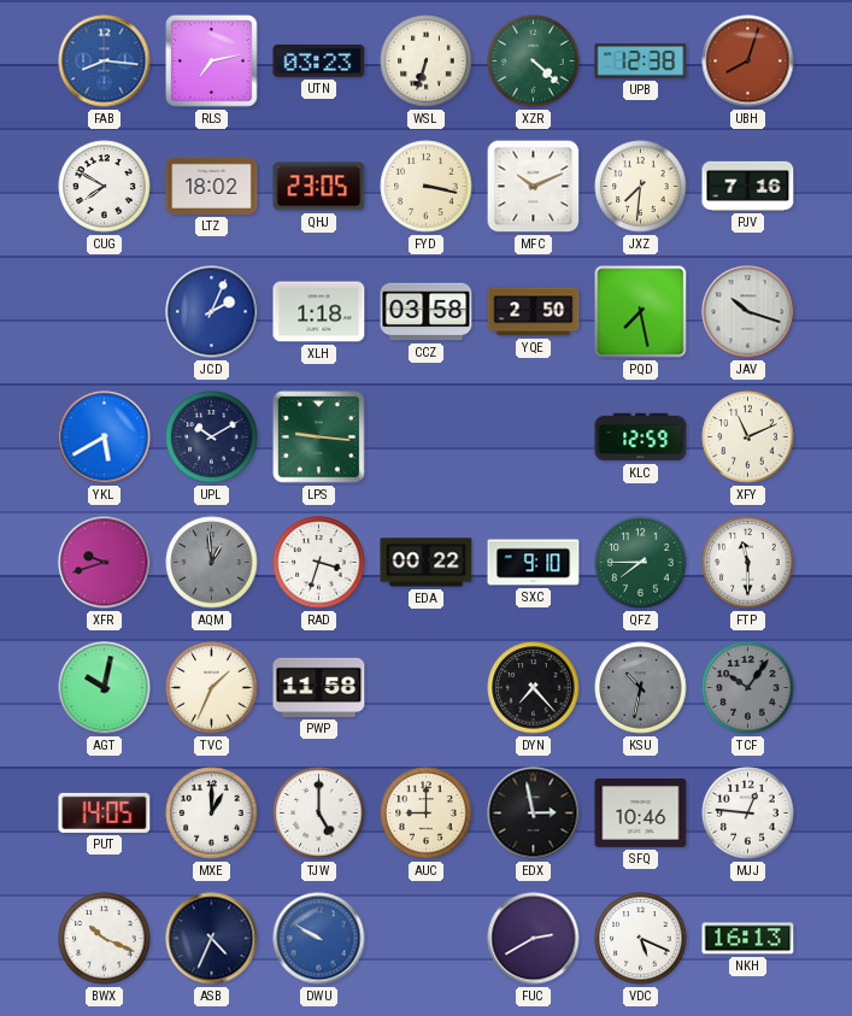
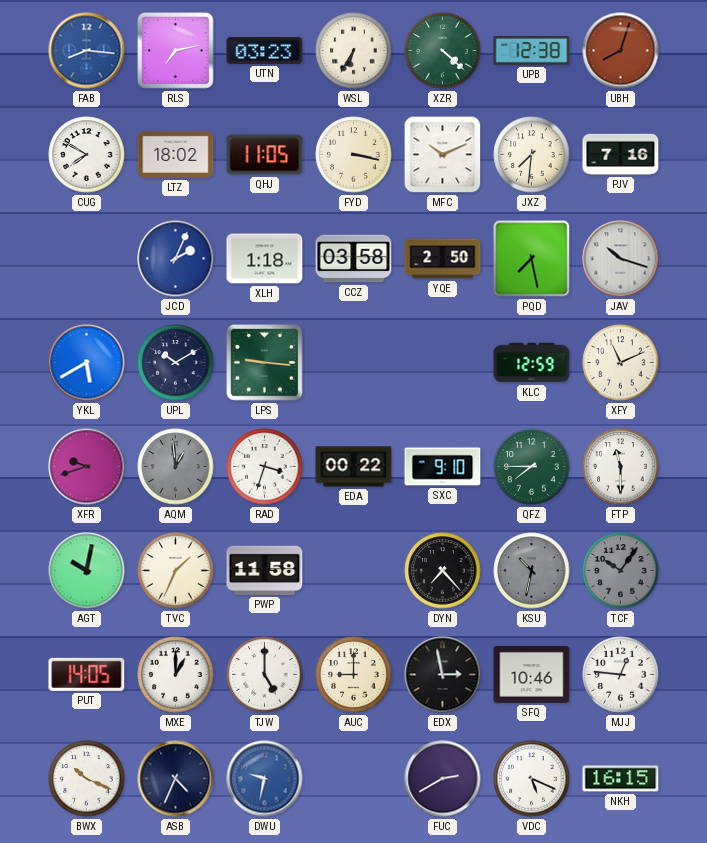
WSL: 6:33 -> 6:35
QHJ: 23:05 -> 11:05
DWU: 9:50 -> 9:32
NKH: 16:13 -> 16:15
